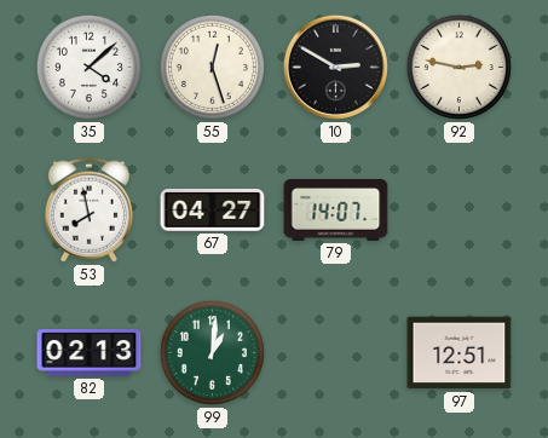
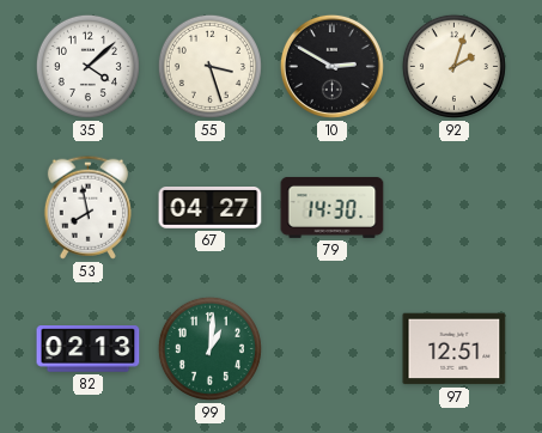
55: 12:27 -> 3:27
92: 2:47 -> 2:03
79: 14:07 -> 14:30
